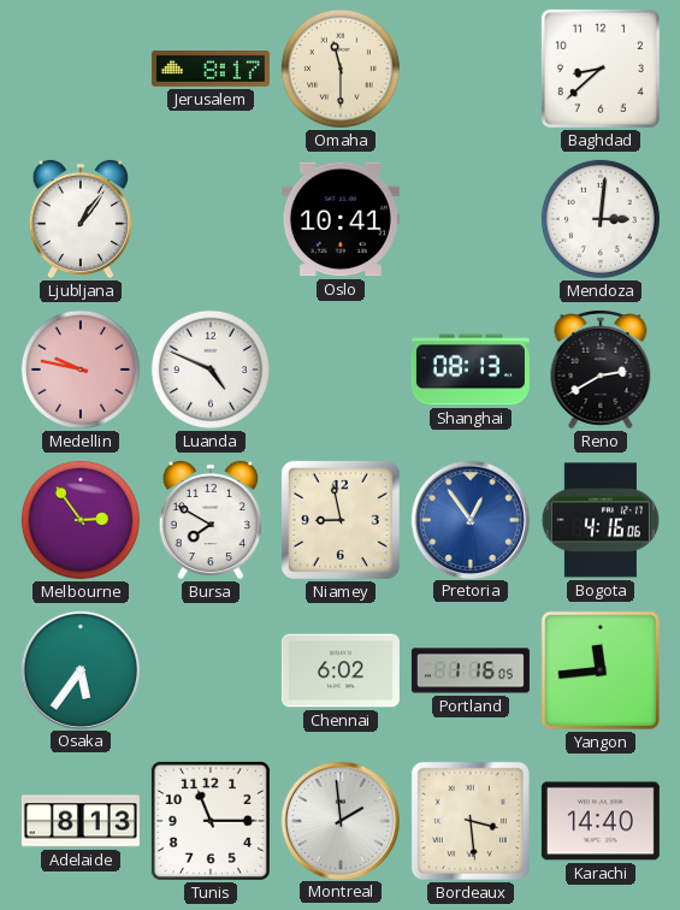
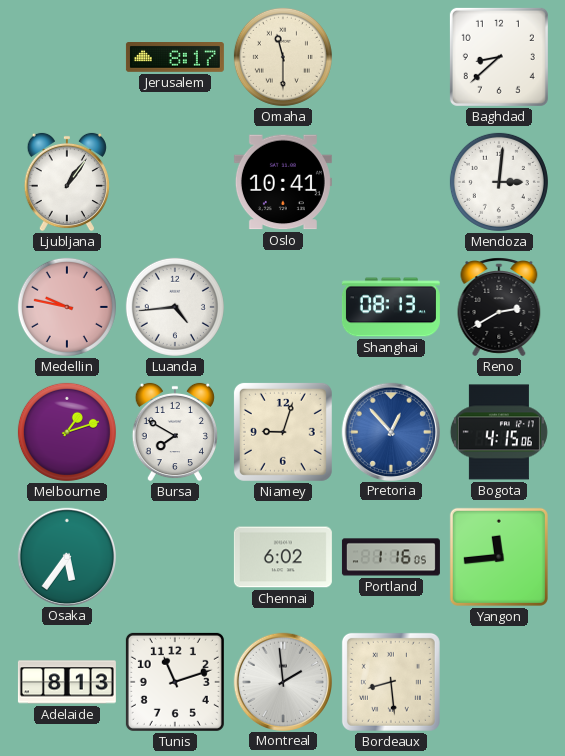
Luanda: 4:49 -> 4:44
Melbourne: 2:54 -> 1:12
Niamey: 8:58 -> 9:03
Pretoria: 12:54 -> 12:53
Bogota: 4:16 -> 4:15
Tunis: 11:15 -> 11:12
Bordeaux: 3:29 -> 8:29
Karachi: 14:40 -> none
